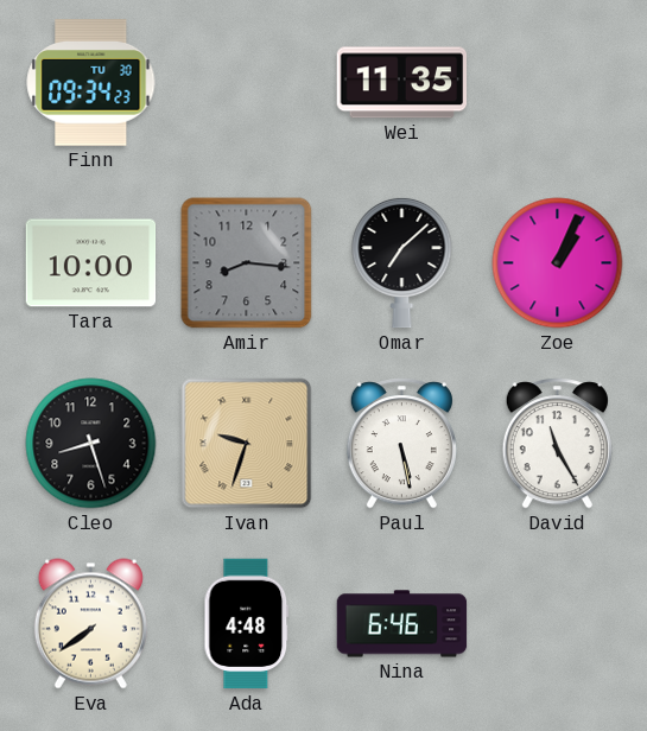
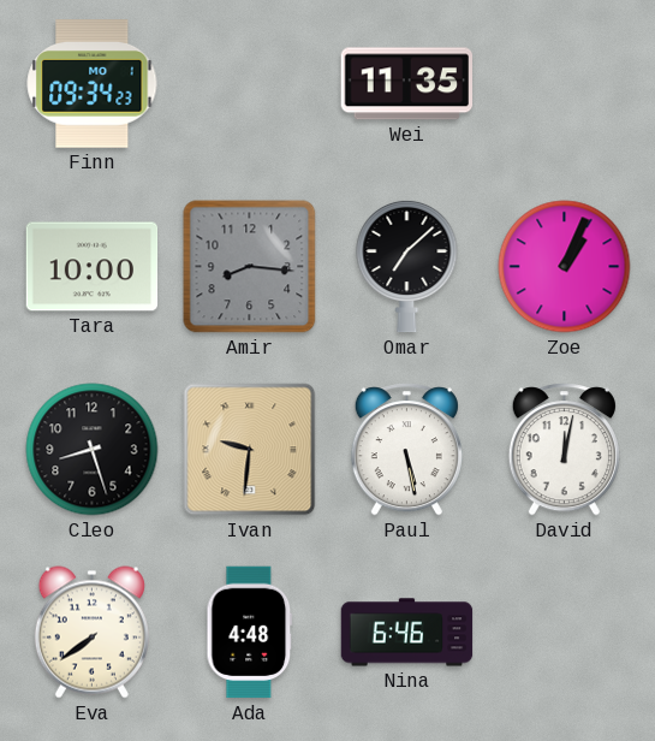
Finn date: TU 30 -> MO 1
Ivan: 9:33 -> 9:31
David: 11:25 -> 12:02
